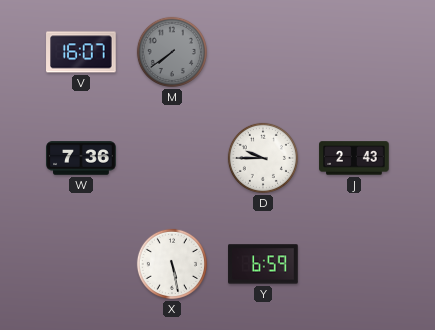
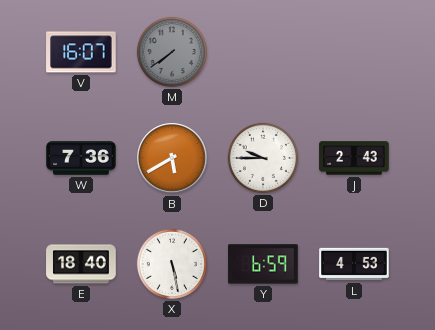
B: none -> 5:40
E: none -> 18:40
L: none -> 4:53
